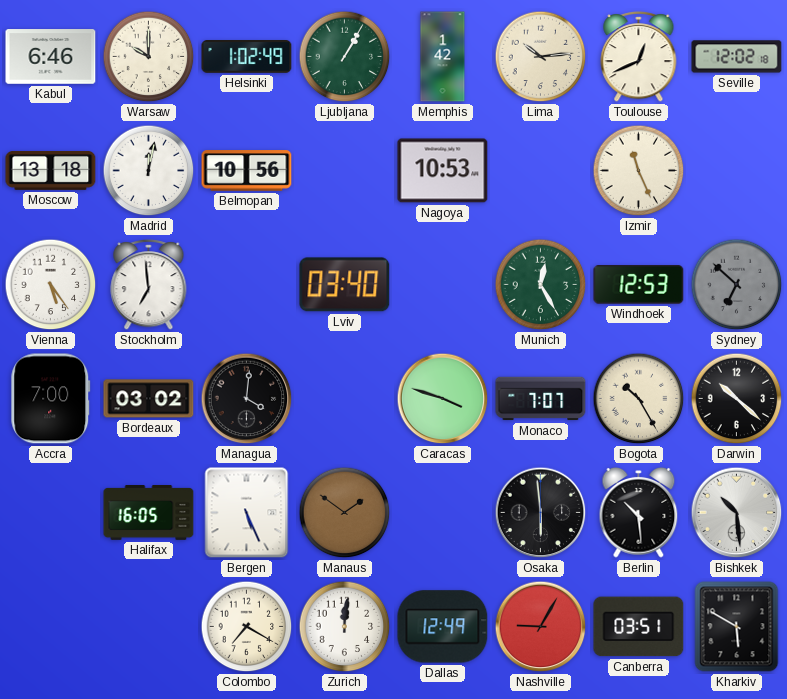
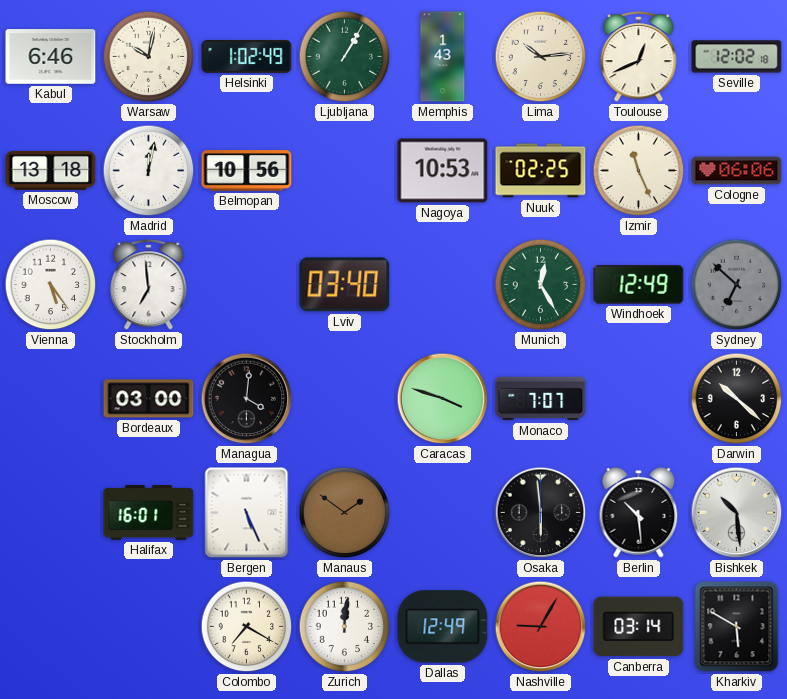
Warsaw: 10:00 -> 10:02
Memphis: 1:42 -> 1:43
Nuuk: none -> 02:25
Cologne: none -> 06:06
Windhoek: 12:53 -> 12:49
Accra: 7:00 -> none
Bordeaux: 03:02 -> 03:00
Bogota: 10:25 -> none
Halifax: 16:05 -> 16:01
Canberra: 03:51 -> 03:14
